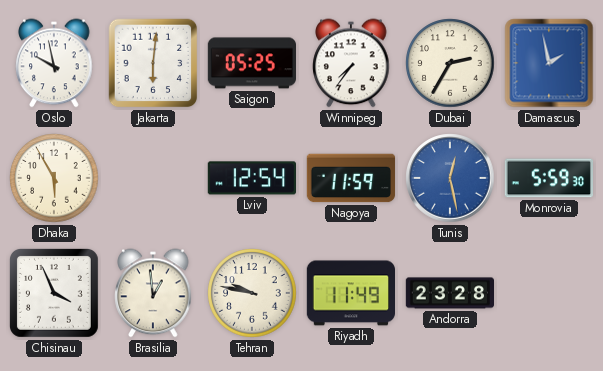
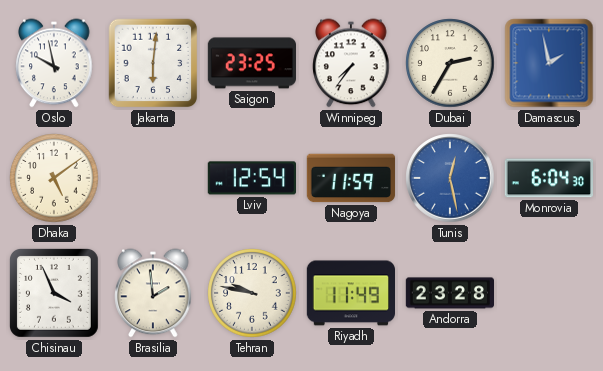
Saigon: 05:25 -> 23:25
Dhaka: 5:55 -> 5:09
Monrovia: 5:59 -> 6:04
Brasilia: 12:59 -> 1:59
